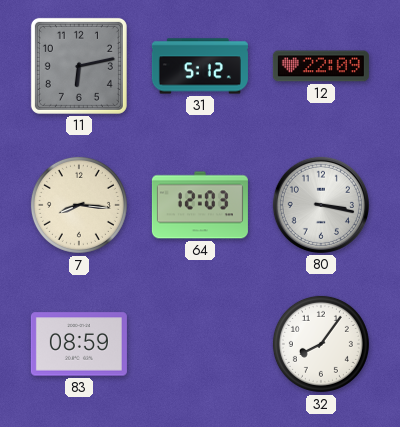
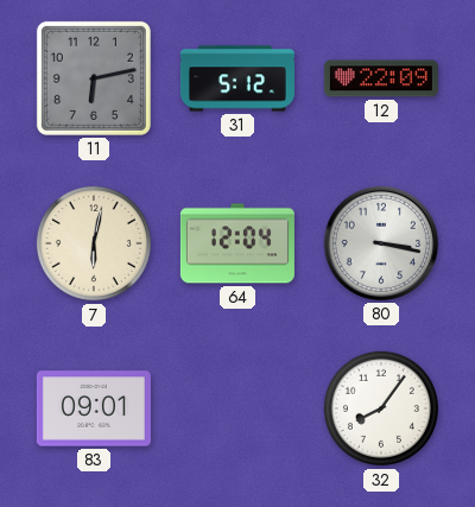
7: 8:16 -> 6:02
64: 12:03 -> 12:04
83: 08:59 -> 09:01
